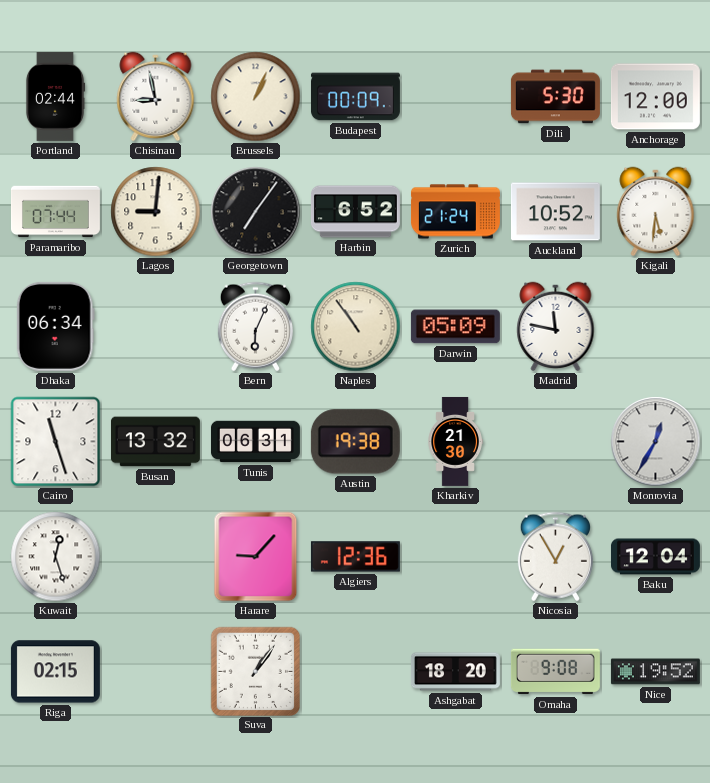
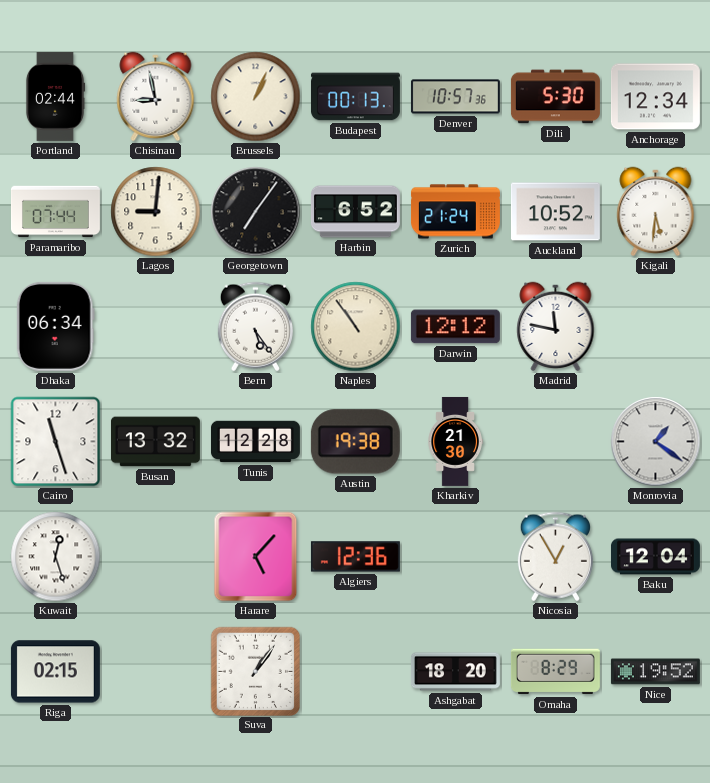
Budapest: 00:09 -> 00:13
Denver: none -> 10:57
Anchorage: 12:00 -> 12:34
Bern: 6:04 -> 5:24
Darwin: 05:09 -> 12:12
Tunis: 06:31 -> 12:28
Monrovia: 12:35 -> 1:21
Harare: 9:07 -> 5:07
Omaha: 9:08 -> 8:29
